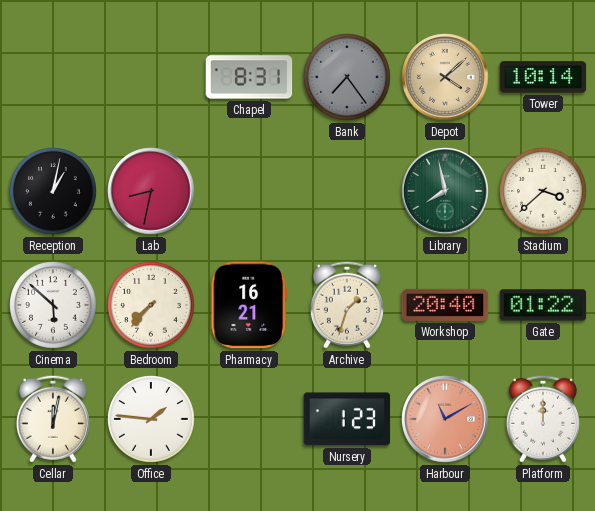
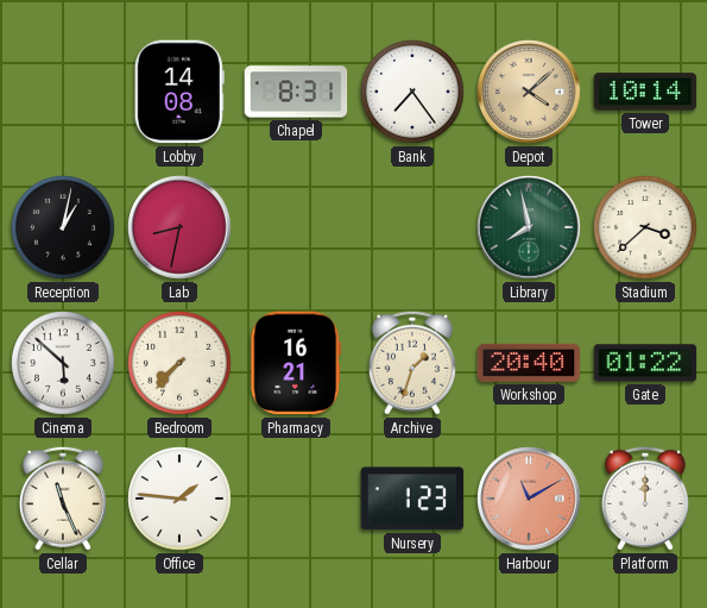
Lobby: none -> 14:08
Bank dial: grey -> white
Cellar: 12:02 -> 11:26
